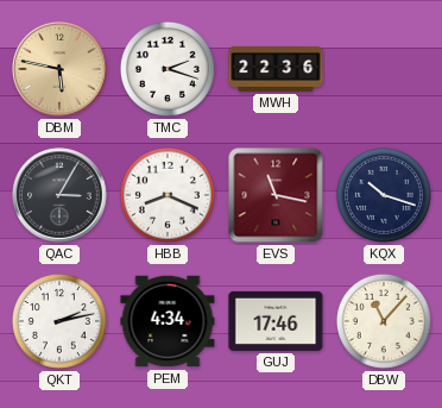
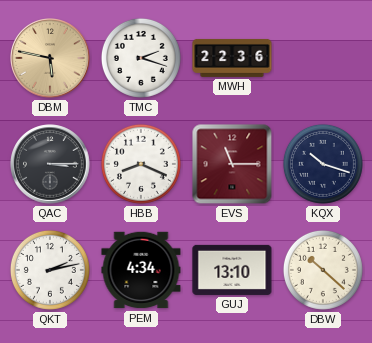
QAC: 3:05 -> 3:15
EVS: 11:17 -> 11:15
GUJ: 17:46 -> 13:10
DBW: 11:07 -> 10:22
